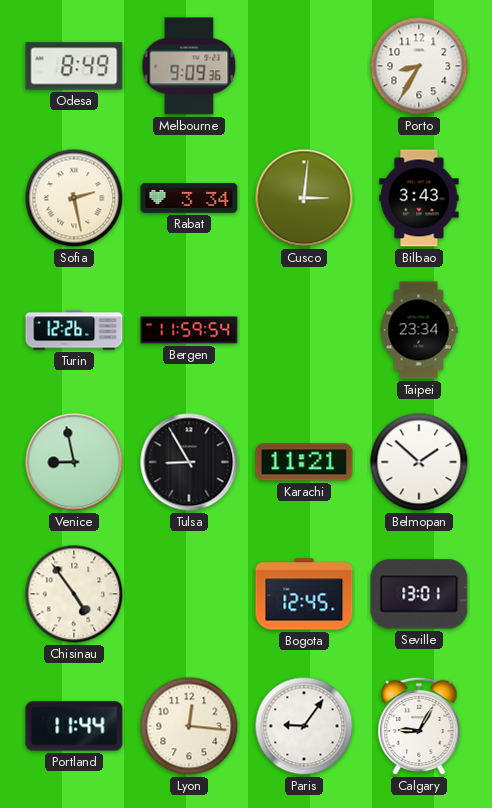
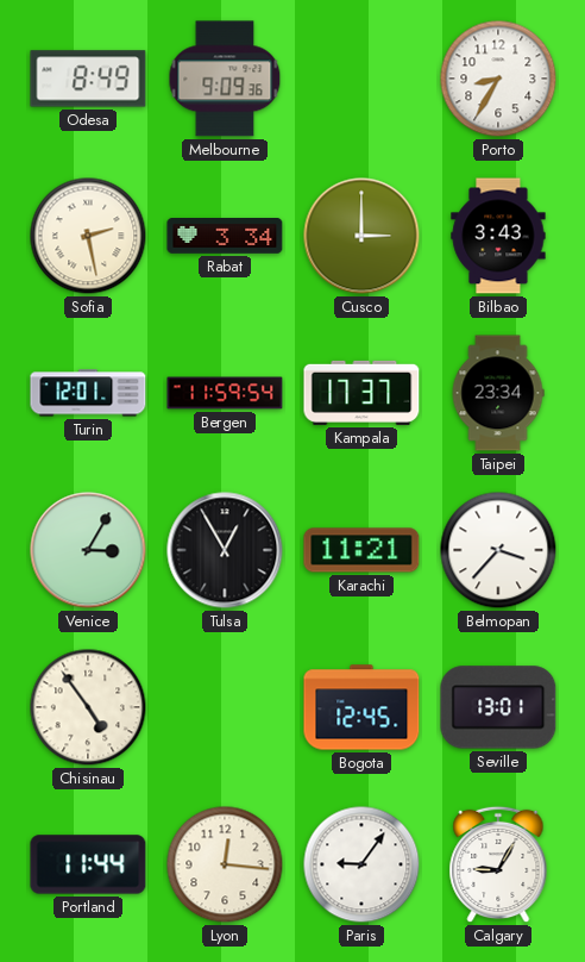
Cusco: 3:01 -> 3:00
Turin: 12:26 -> 12:01
Kampala: none -> 17:37
Venice: 8:58 -> 3:05
Tulsa: 8:55 -> 12:55
Belmopan: 1:52 -> 3:37
